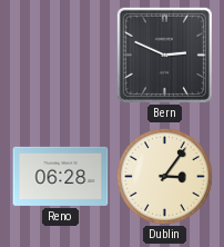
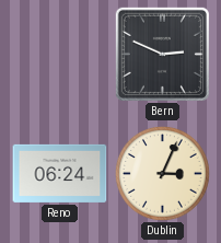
Reno: 06:28 -> 06:24
Dublin: 3:06 -> 3:04
